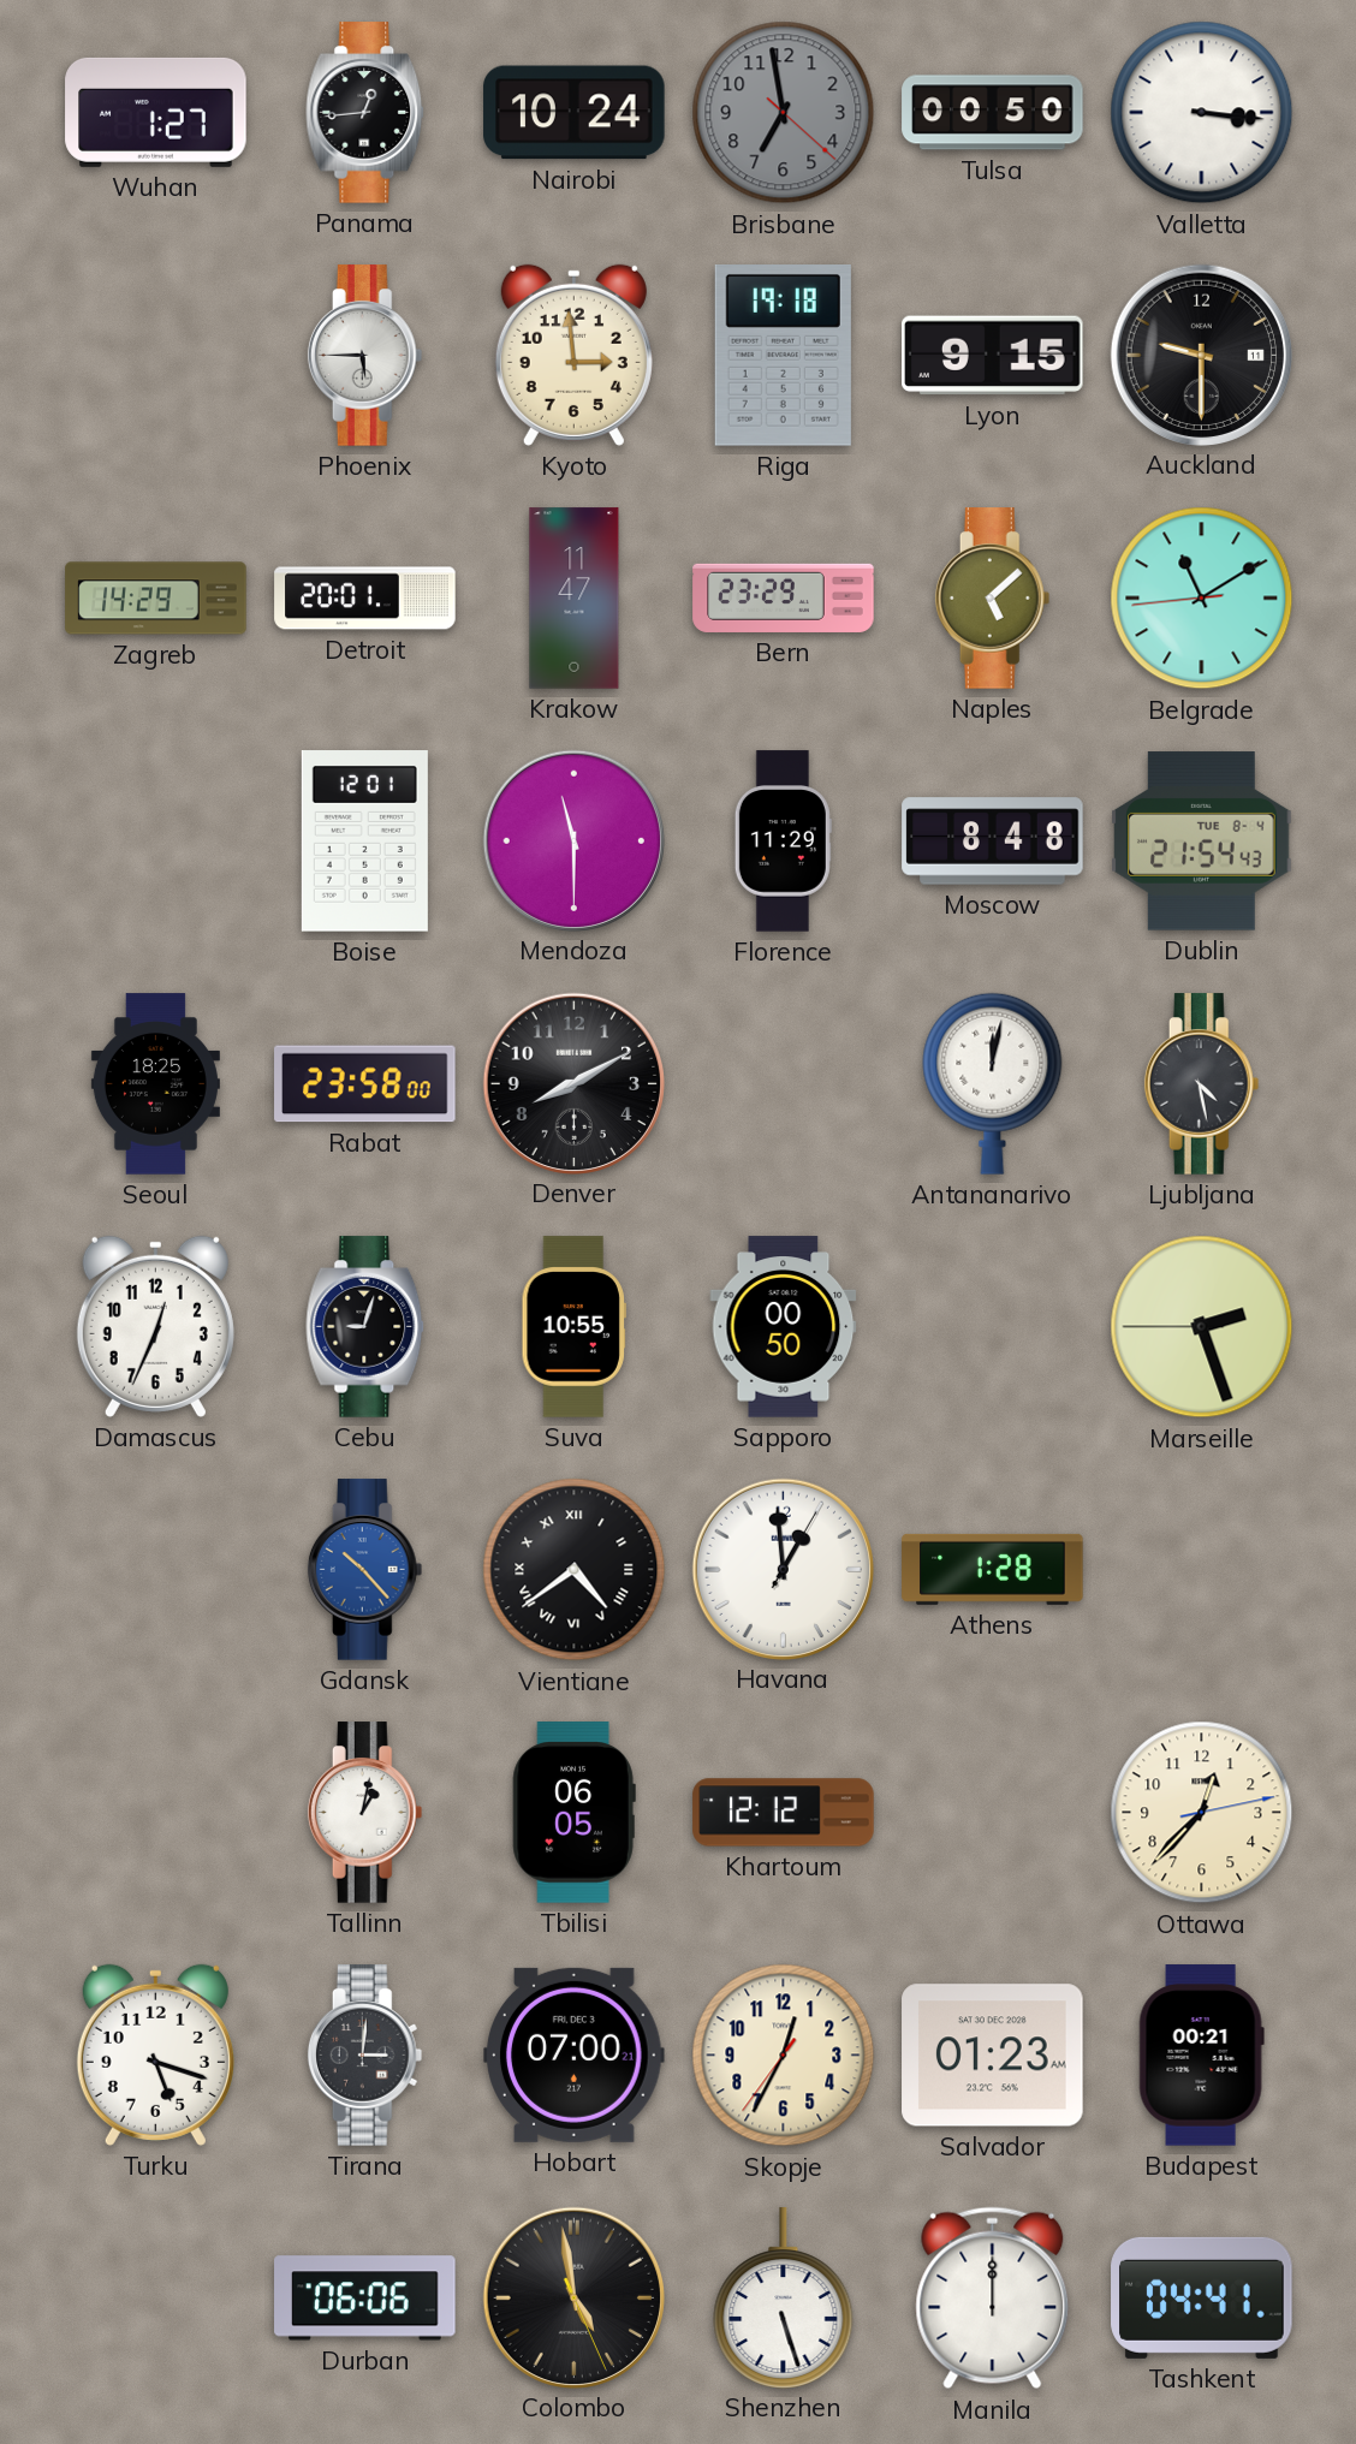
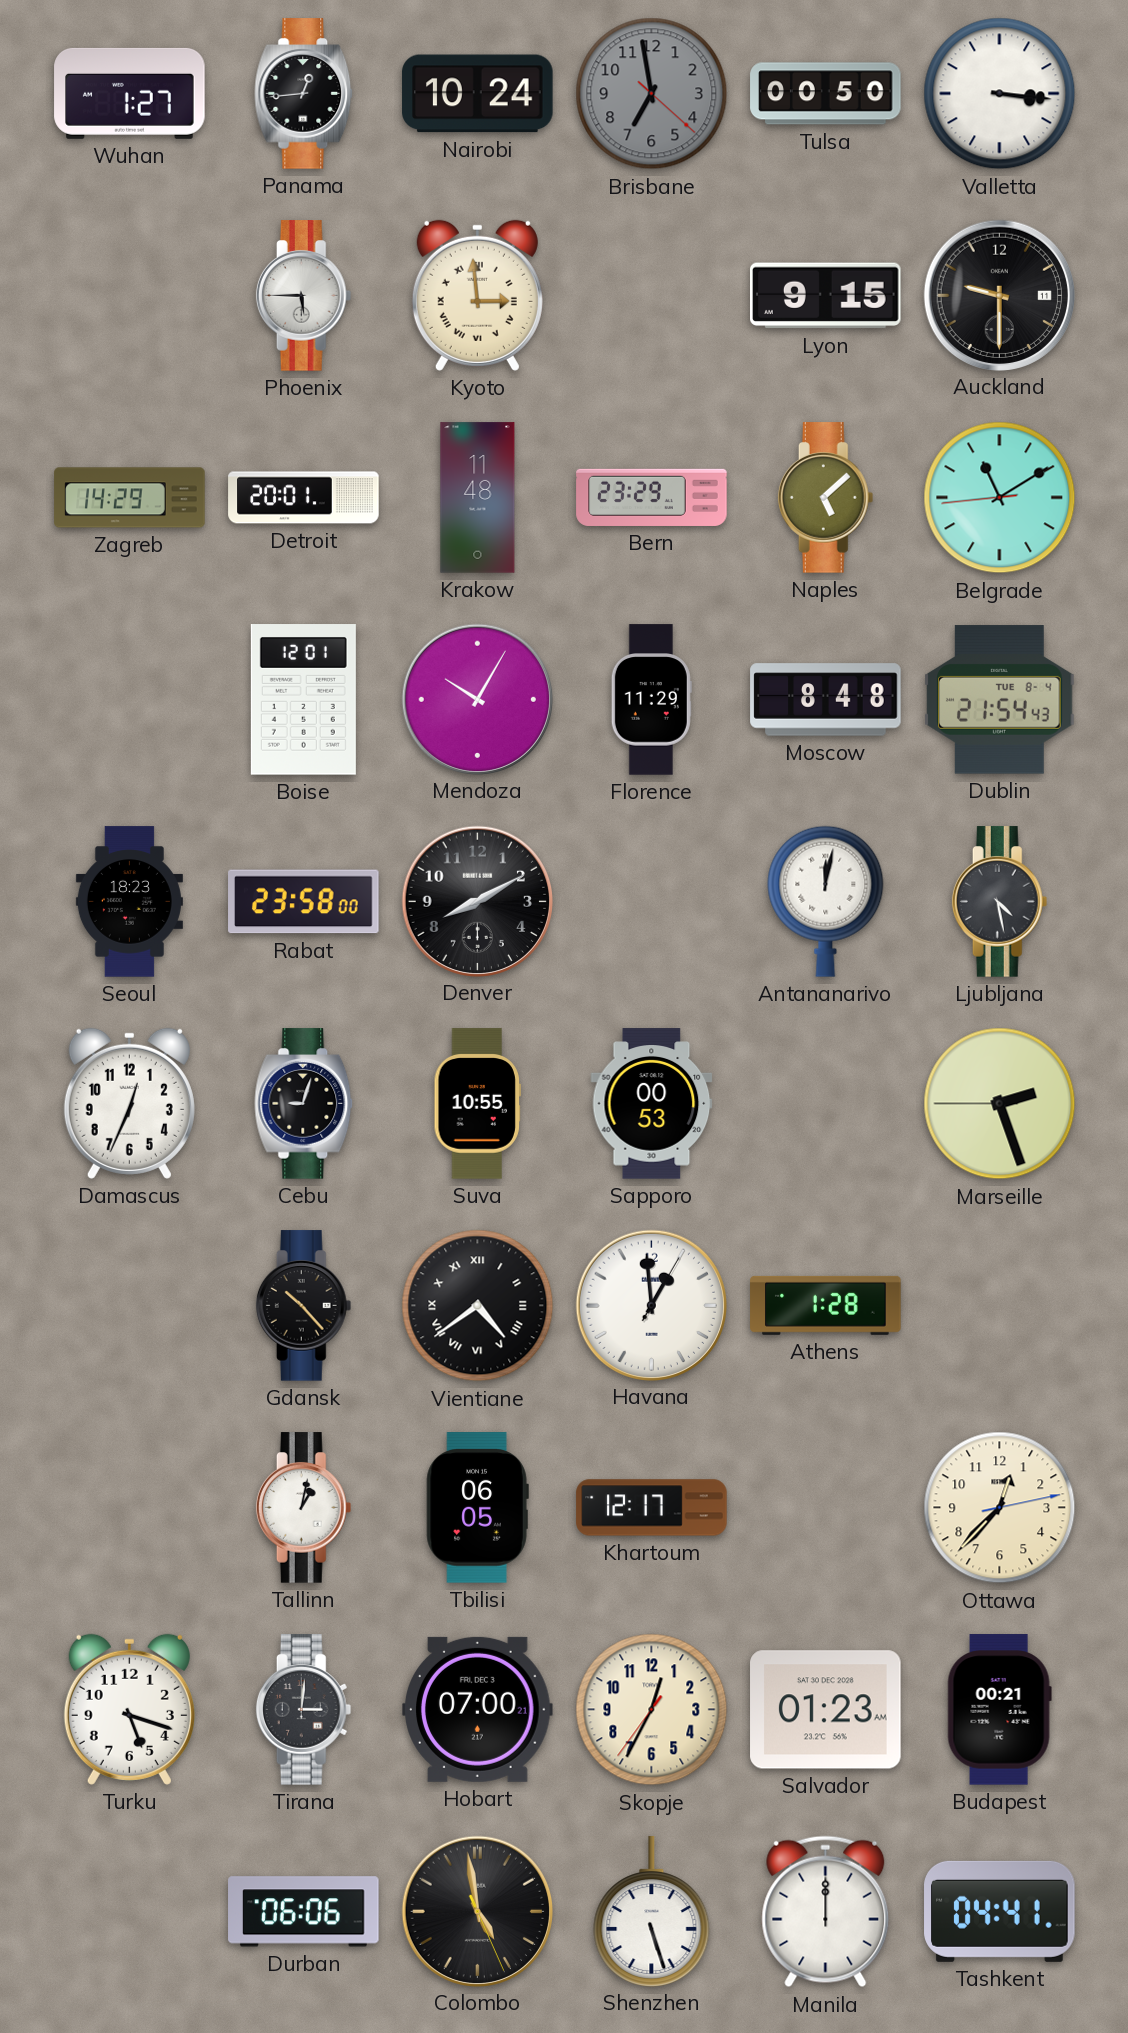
Kyoto numerals: Arabic -> Roman
Riga: 19:18 -> none
Krakow: 11:47 -> 11:48
Mendoza: 11:30 -> 10:05
Seoul: 18:25 -> 18:23
Sapporo: 00:50 -> 00:53
Gdansk dial: blue -> black
Khartoum: 12:12 -> 12:17
